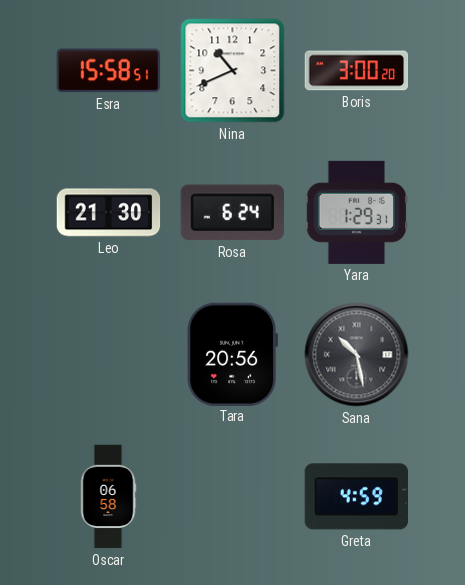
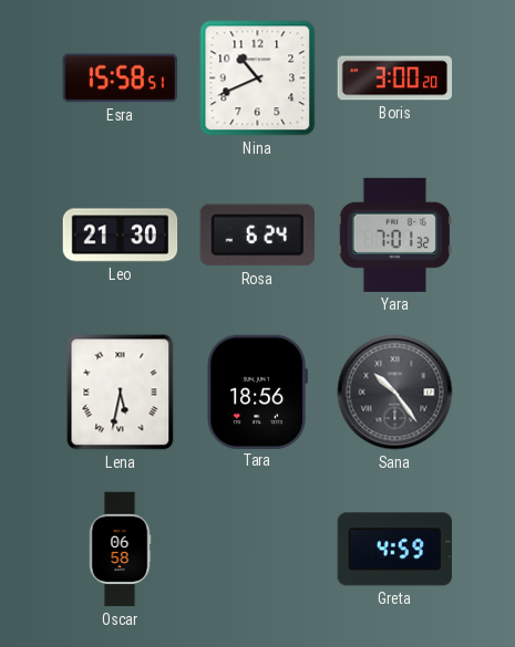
Yara: 1:29 -> 7:01
Lena: none -> 5:32
Tara: 20:56 -> 18:56
Sana: 10:28 -> 10:24
